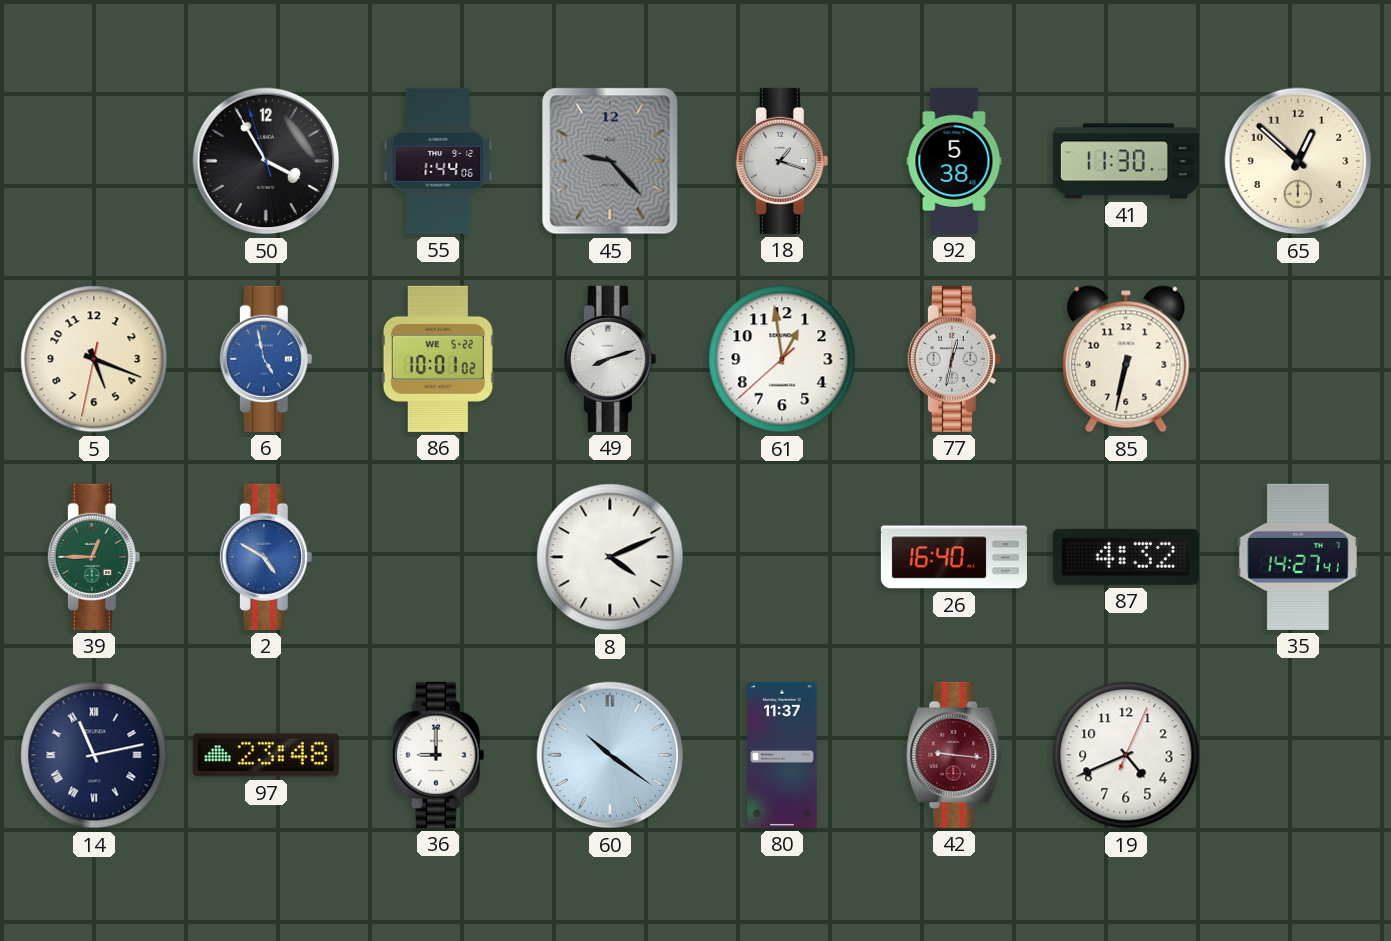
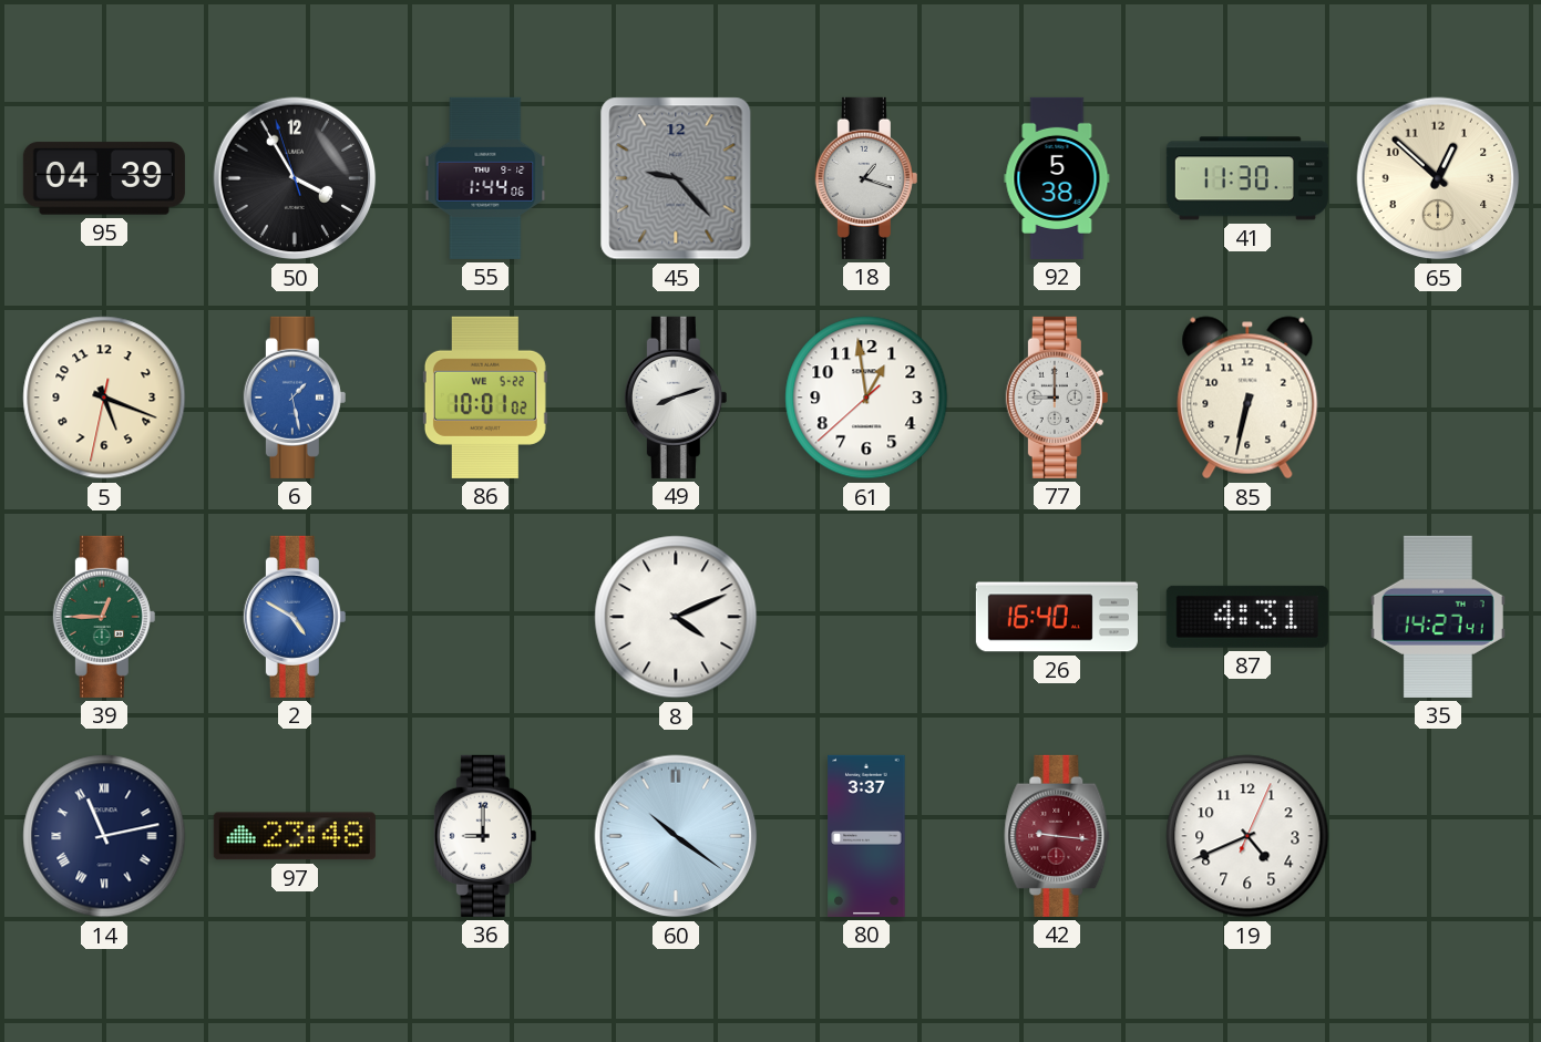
95: none -> 04:39
6: 4:58 -> 1:28
77: 12:32 -> 9:00
87: 4:32 -> 4:31
80: 11:37 -> 3:37
